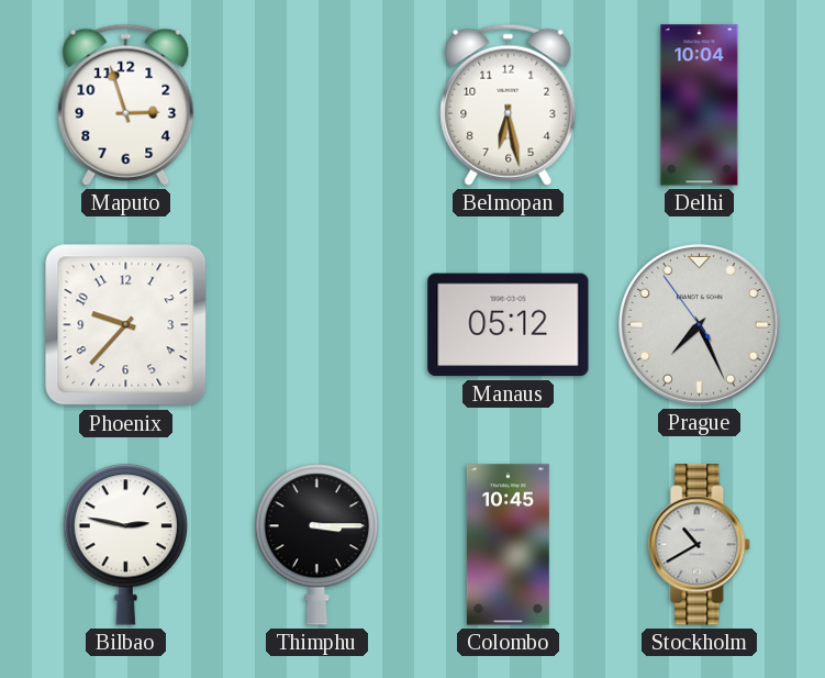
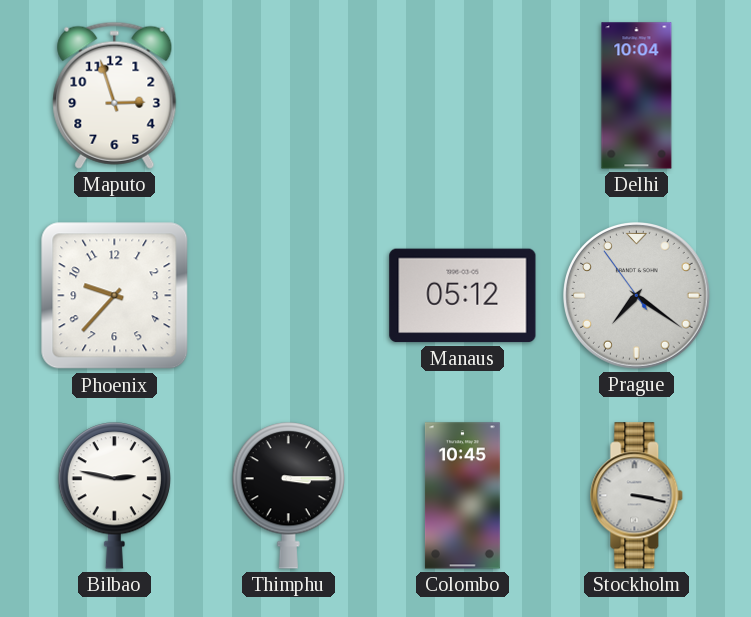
Belmopan: 6:28 -> none
Prague: 7:25 -> 7:20
Stockholm: 10:40 -> 3:17
